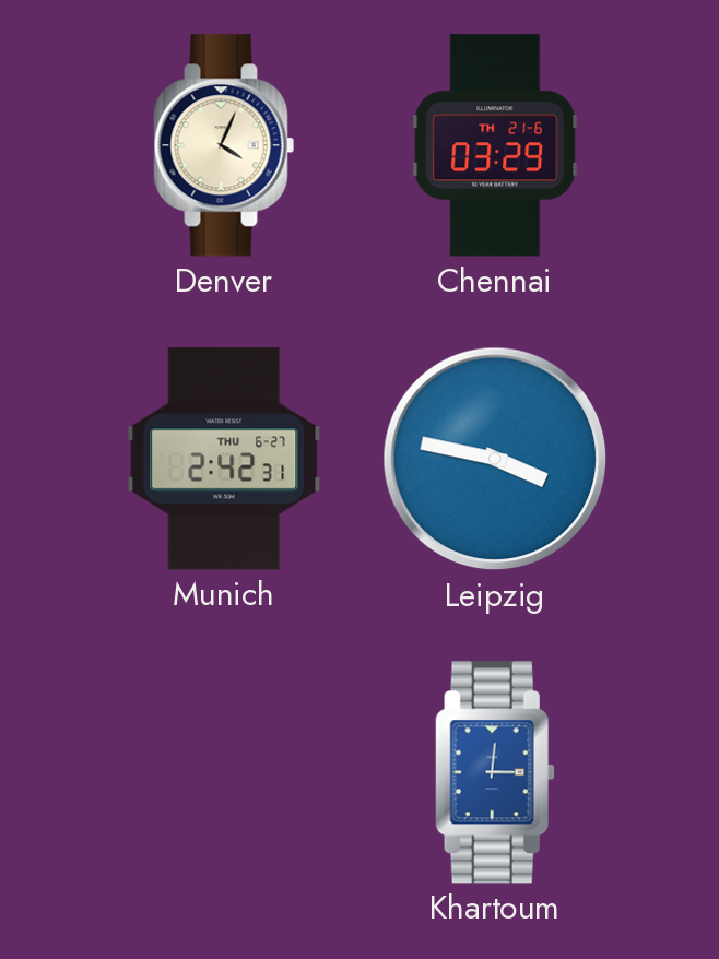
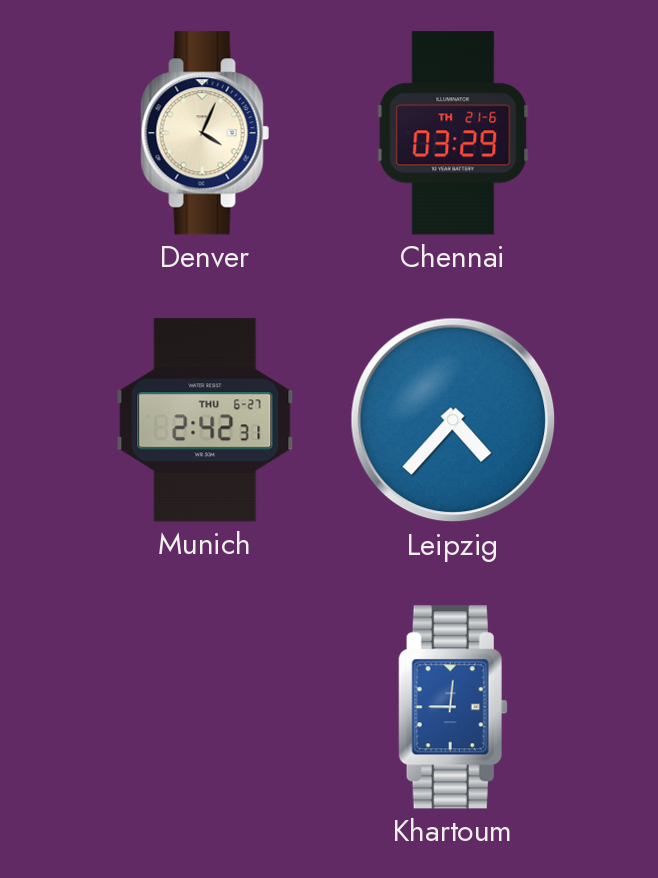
Leipzig: 3:47 -> 4:37
Khartoum: 3:01 -> 9:01
